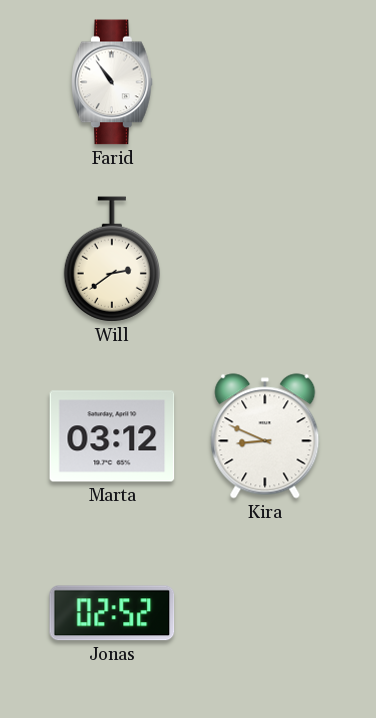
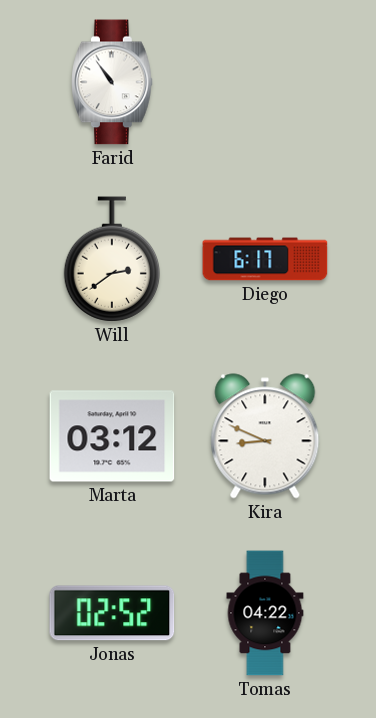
Diego: none -> 6:17
Tomas: none -> 04:22
